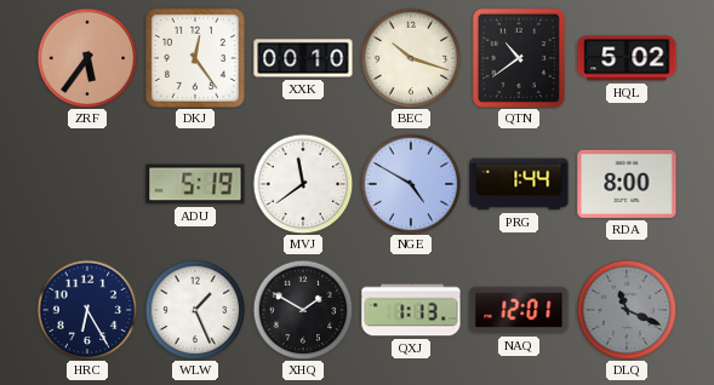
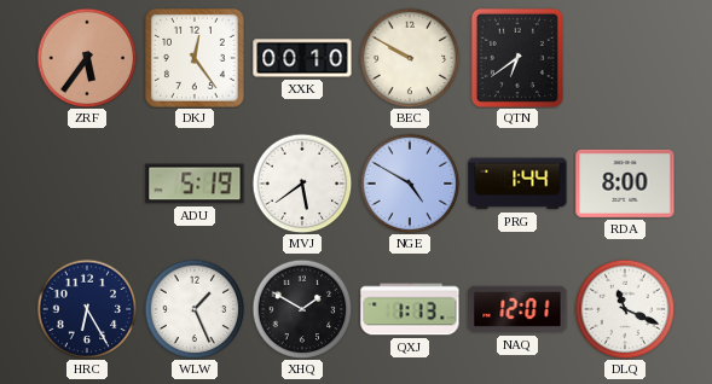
BEC: 10:18 -> 9:50
QTN: 10:39 -> 6:39
HQL: 5:02 -> none
MVJ: 11:39 -> 5:39
DLQ dial: grey -> white
